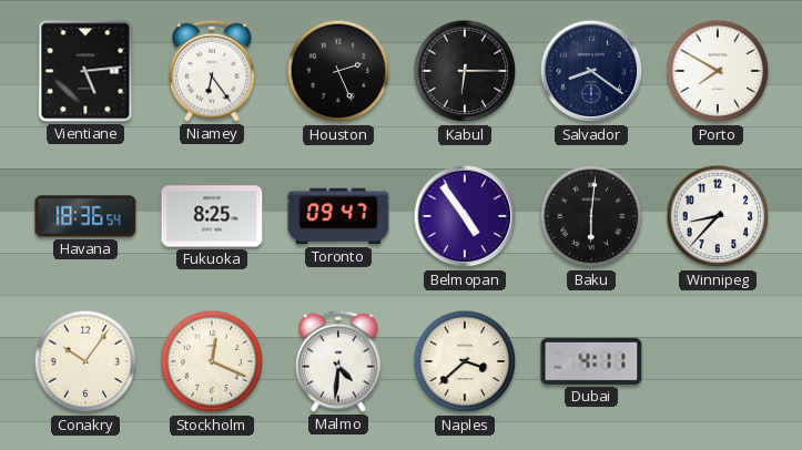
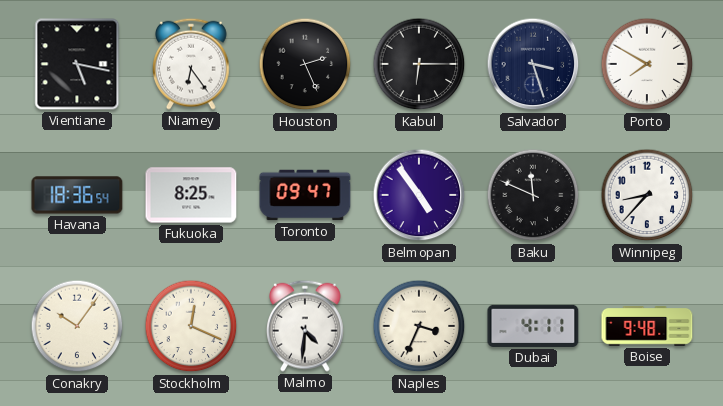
Vientiane: 5:14 -> 5:17
Salvador: 8:21 -> 3:27
Baku: 6:01 -> 11:49
Naples: 3:38 -> 3:34
Boise: none -> 9:48
